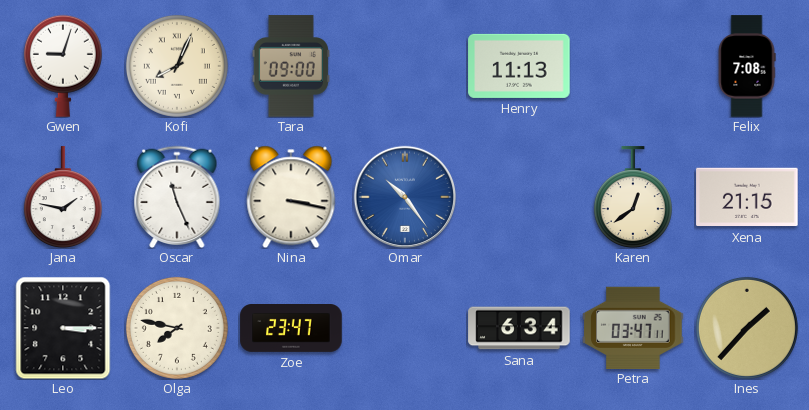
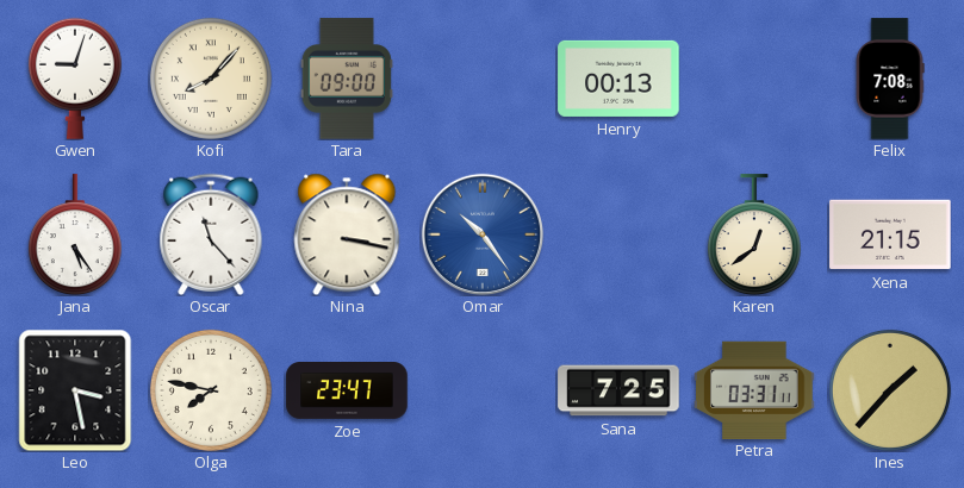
Kofi: 8:04 -> 8:07
Henry: 11:13 -> 00:13
Jana: 1:47 -> 5:24
Oscar: 11:26 -> 11:23
Leo: 3:15 -> 3:28
Sana: 6:34 -> 7:25
Petra: 03:47 -> 03:31
